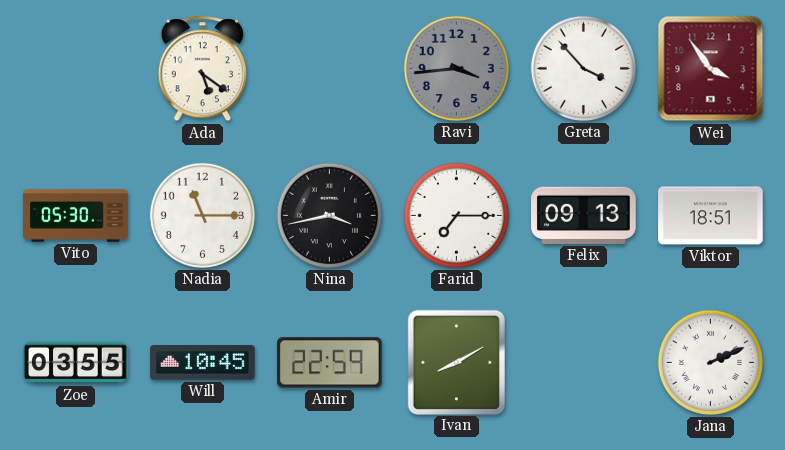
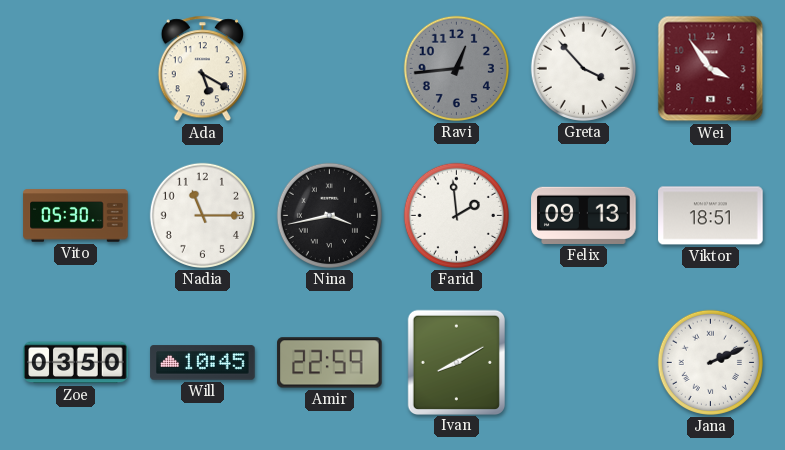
Ada: 5:21 -> 5:20
Ravi: 3:44 -> 12:44
Farid: 7:15 -> 1:59
Zoe: 03:55 -> 03:50
